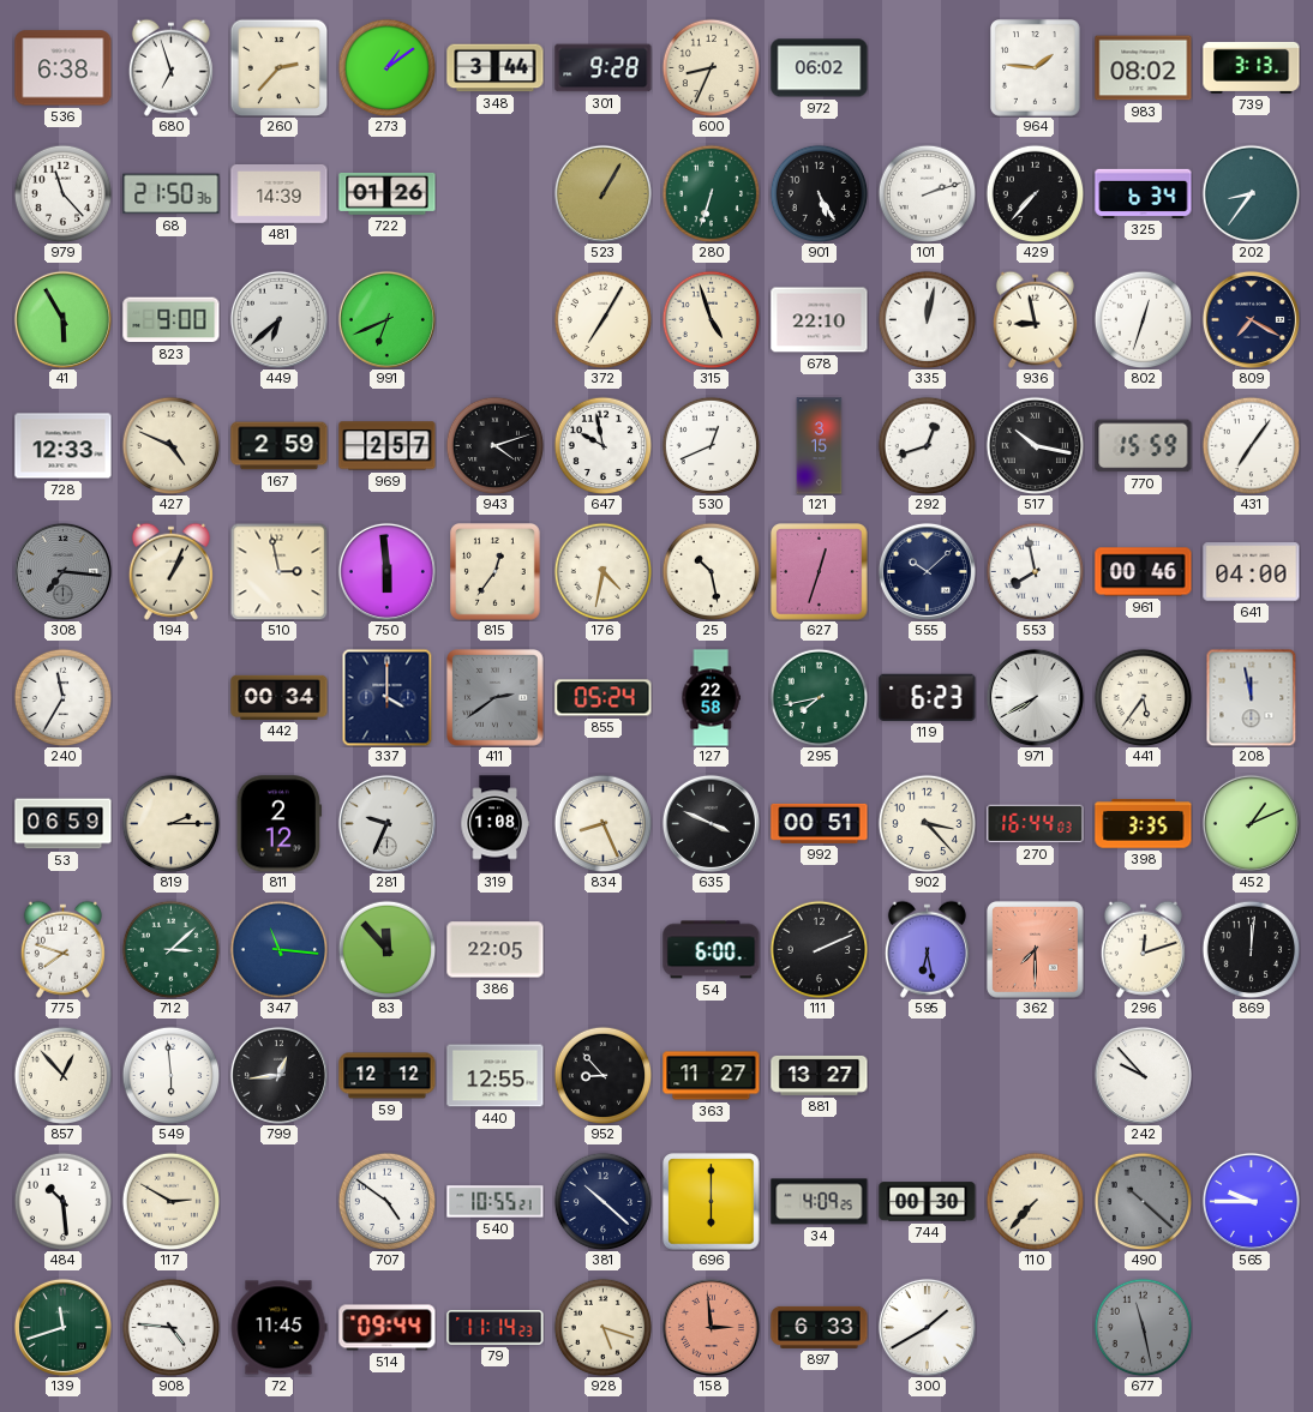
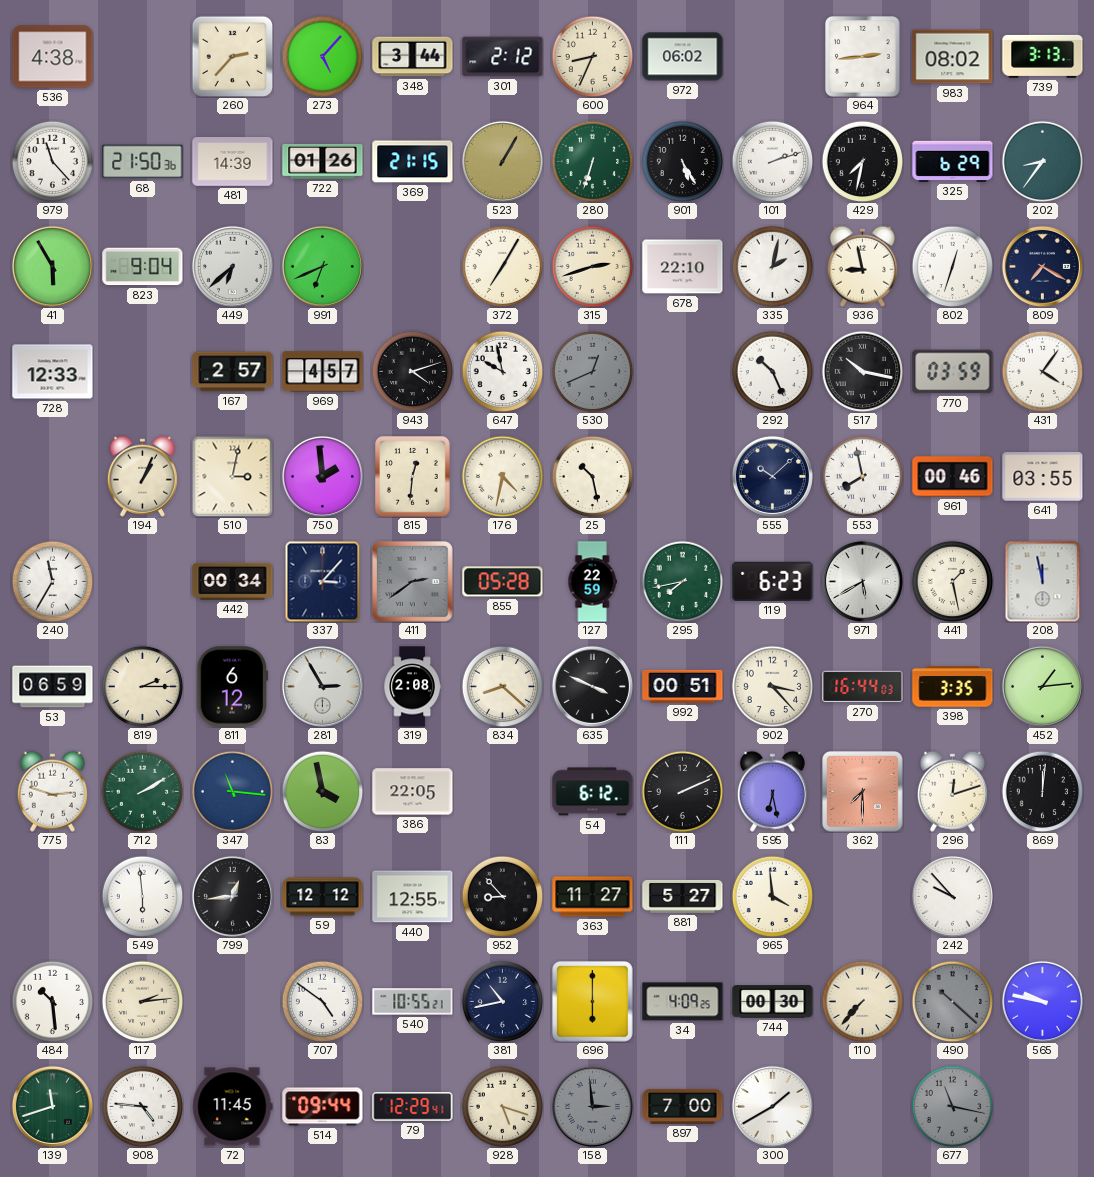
536: 6:38 -> 4:38
680: 6:57 -> none
273: 1:09 -> 5:07
301: 9:28 -> 2:12
964: 1:46 -> 2:44
369: none -> 21:15
429: 7:37 -> 7:32
325: 6:34 -> 6:29
823: 9:00 -> 9:04
315: 4:57 -> 2:42
335: 12:02 -> 2:02
427: 4:49 -> none
167: 2:59 -> 2:57
969: 2:57 -> 4:57
530 dial: white -> grey
121: 3:15 -> none
292: 12:42 -> 10:26
770: 15:59 -> 03:59
431: 7:06 -> 4:06
308: 7:16 -> none
510: 2:58 -> 3:02
750: 5:59 -> 1:59
815: 12:36 -> 12:31
627: 12:33 -> none
641: 04:00 -> 03:55
337: 4:00 -> 3:07
855: 05:24 -> 05:28
127: 22:58 -> 22:59
971: 7:40 -> 5:40
441: 5:36 -> 1:28
811: 2:12 -> 6:12
281: 9:34 -> 2:55
319: 1:08 -> 2:08
834: 8:26 -> 8:22
452: 1:11 -> 1:14
775: 7:48 -> 2:48
712: 3:08 -> 2:10
83: 11:53 -> 3:58
54: 6:00 -> 6:12
857: 12:53 -> none
881: 13:27 -> 5:27
965: none -> 3:59
117: 2:50 -> 2:14
381: 10:22 -> 10:43
565: 9:45 -> 9:47
79: 11:14 -> 12:29
158 dial: salmon -> grey
897: 6:33 -> 7:00
677: 11:28 -> 11:17
